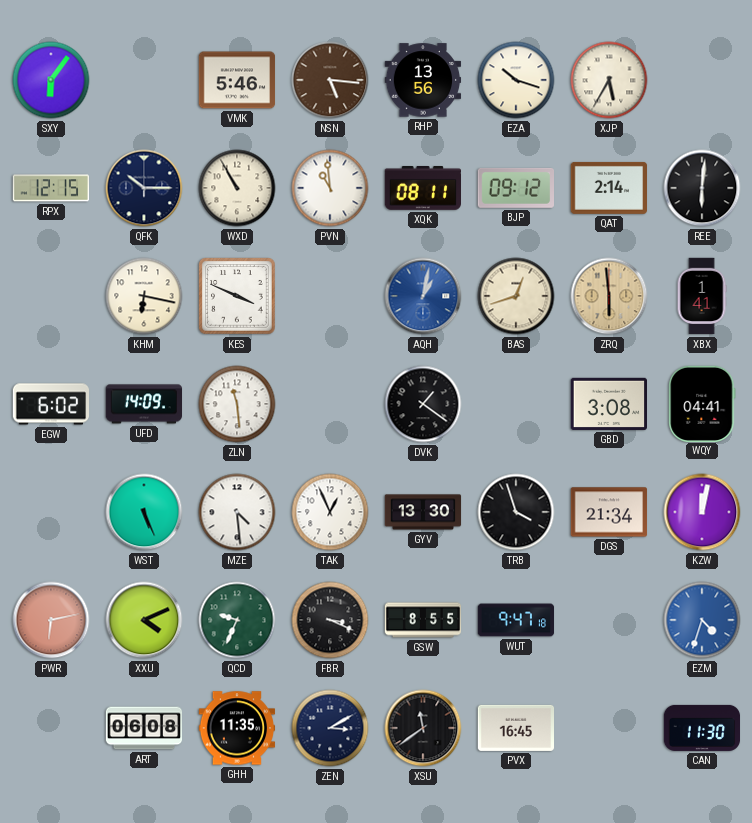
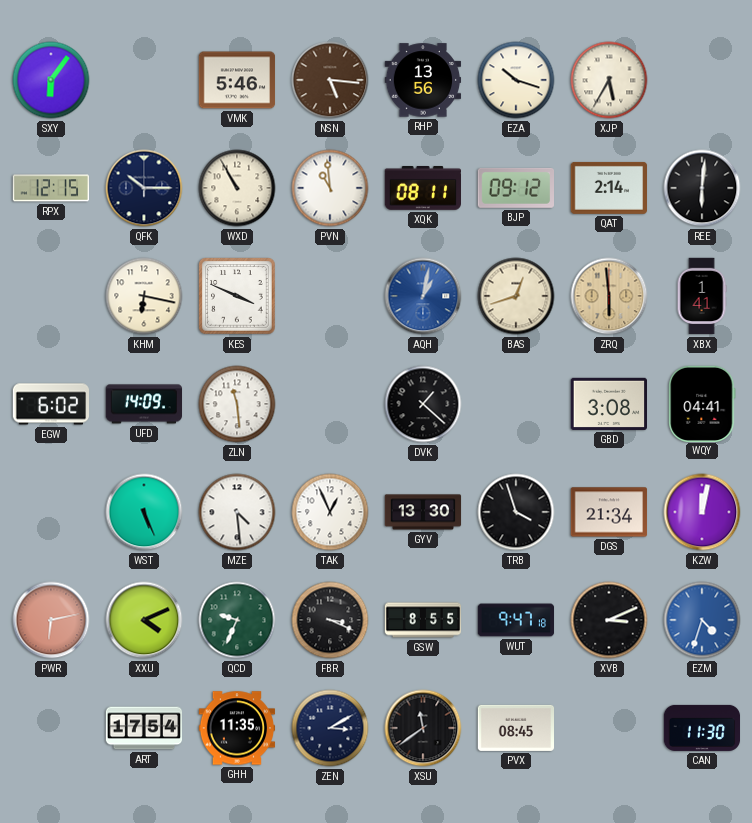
DVK: 1:21 -> 1:22
XVB: none -> 3:11
ART: 06:08 -> 17:54
PVX: 16:45 -> 08:45
